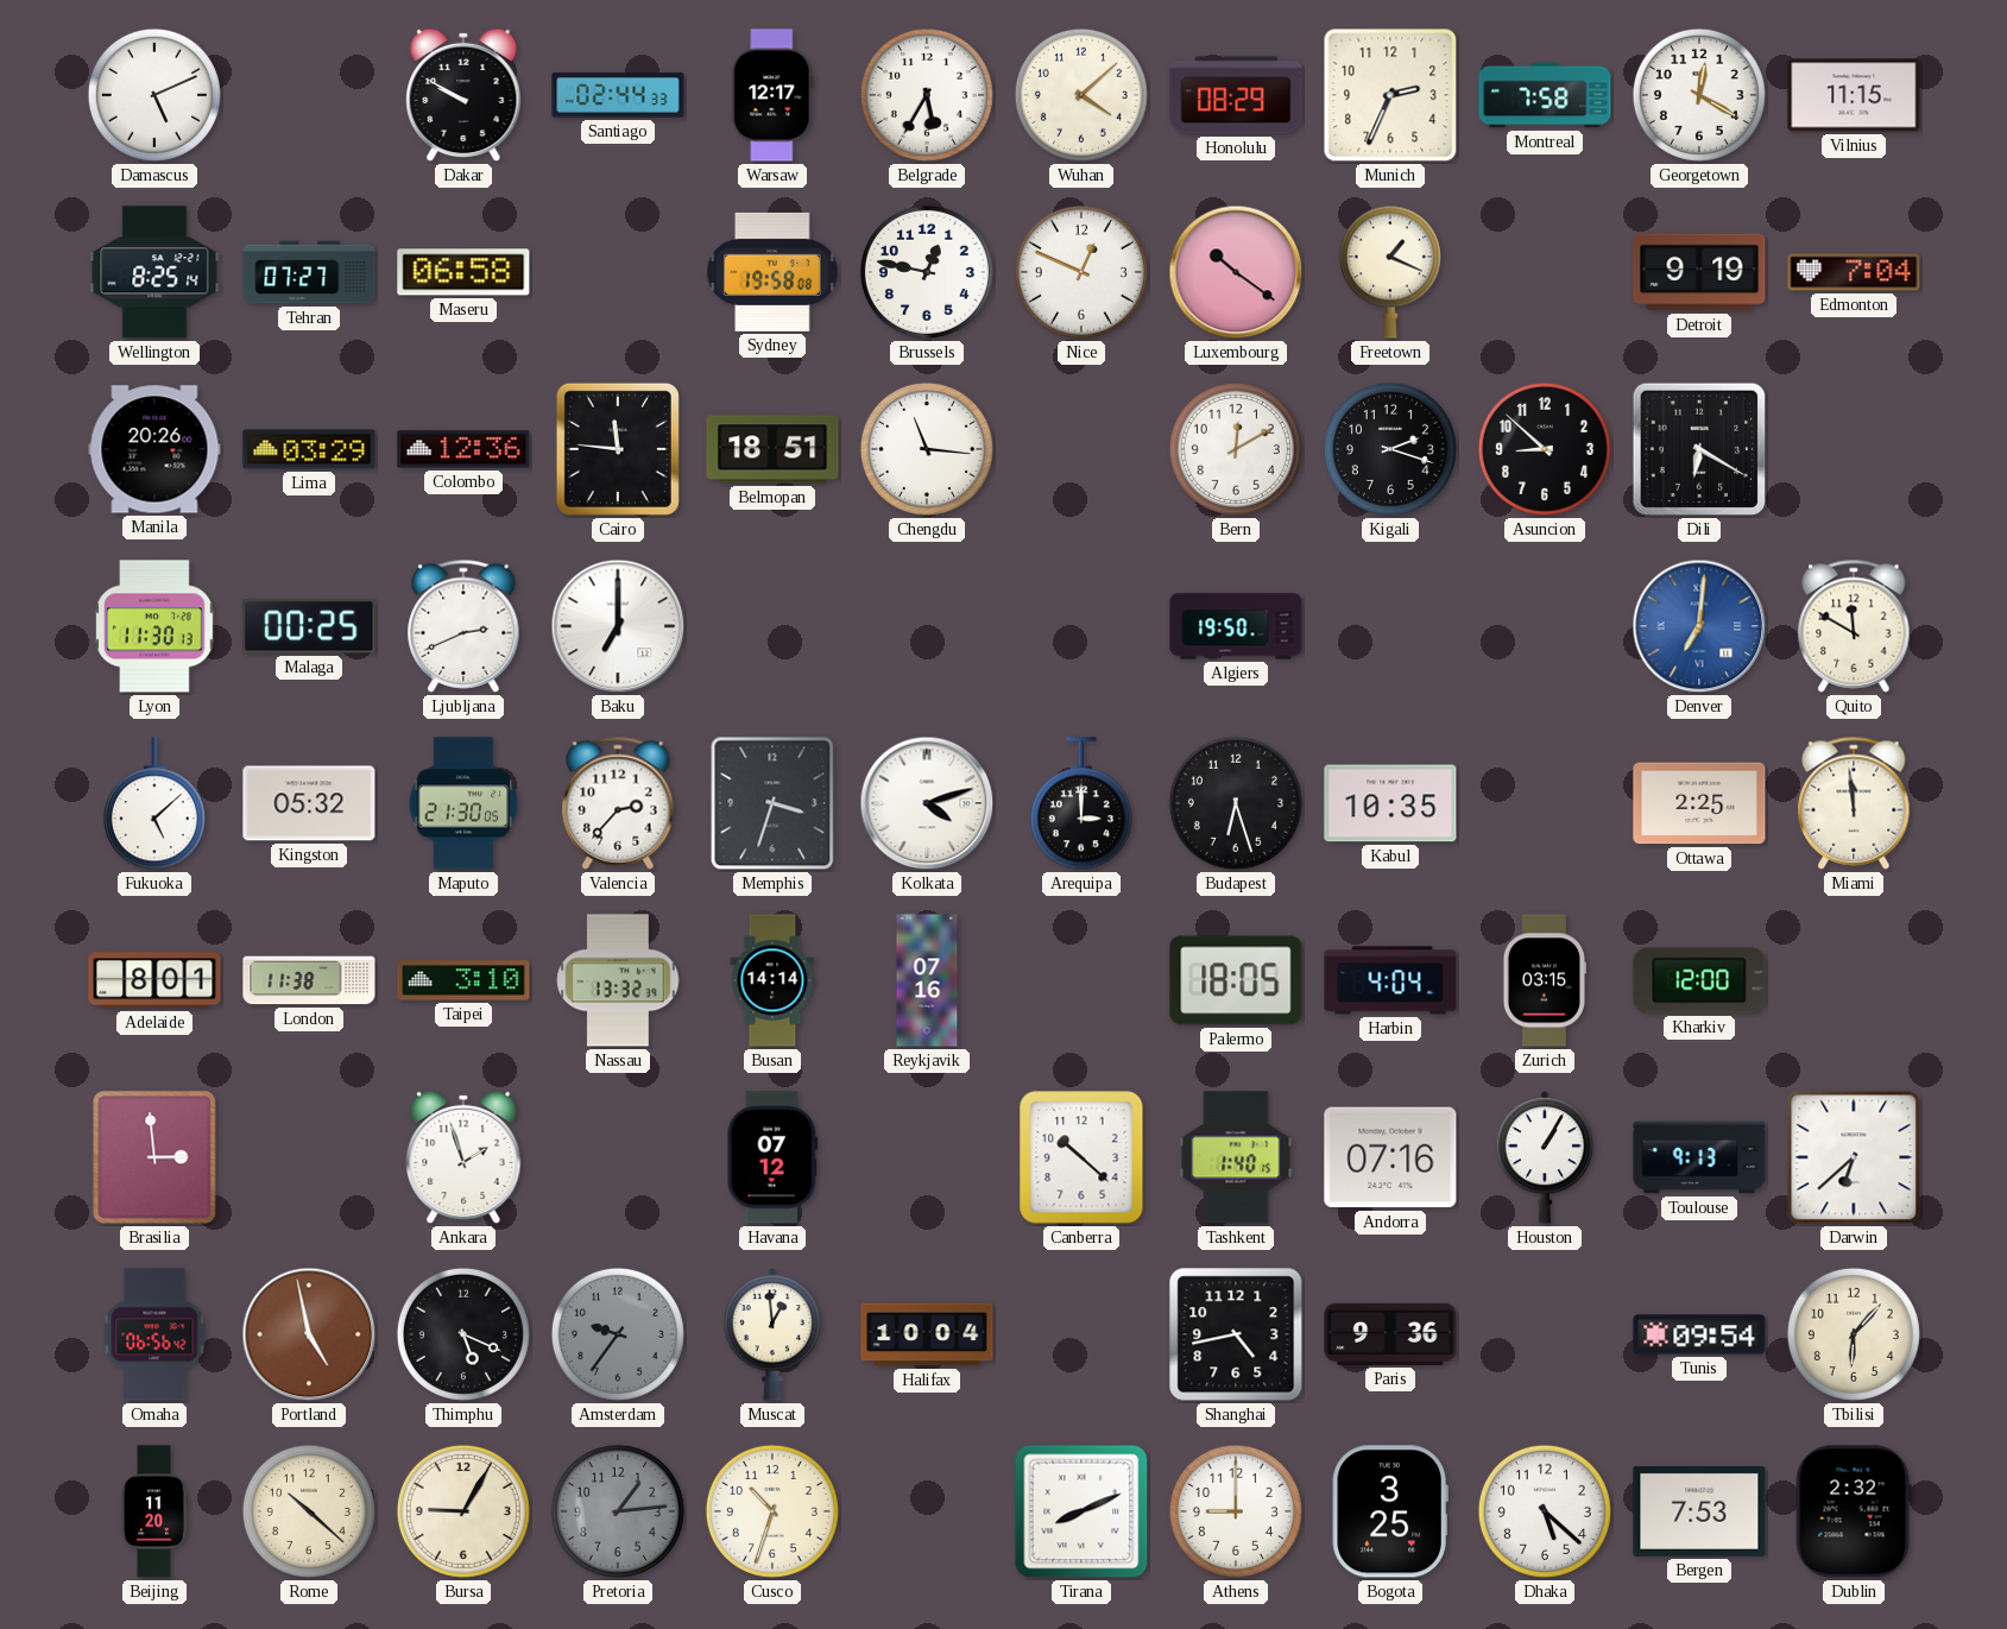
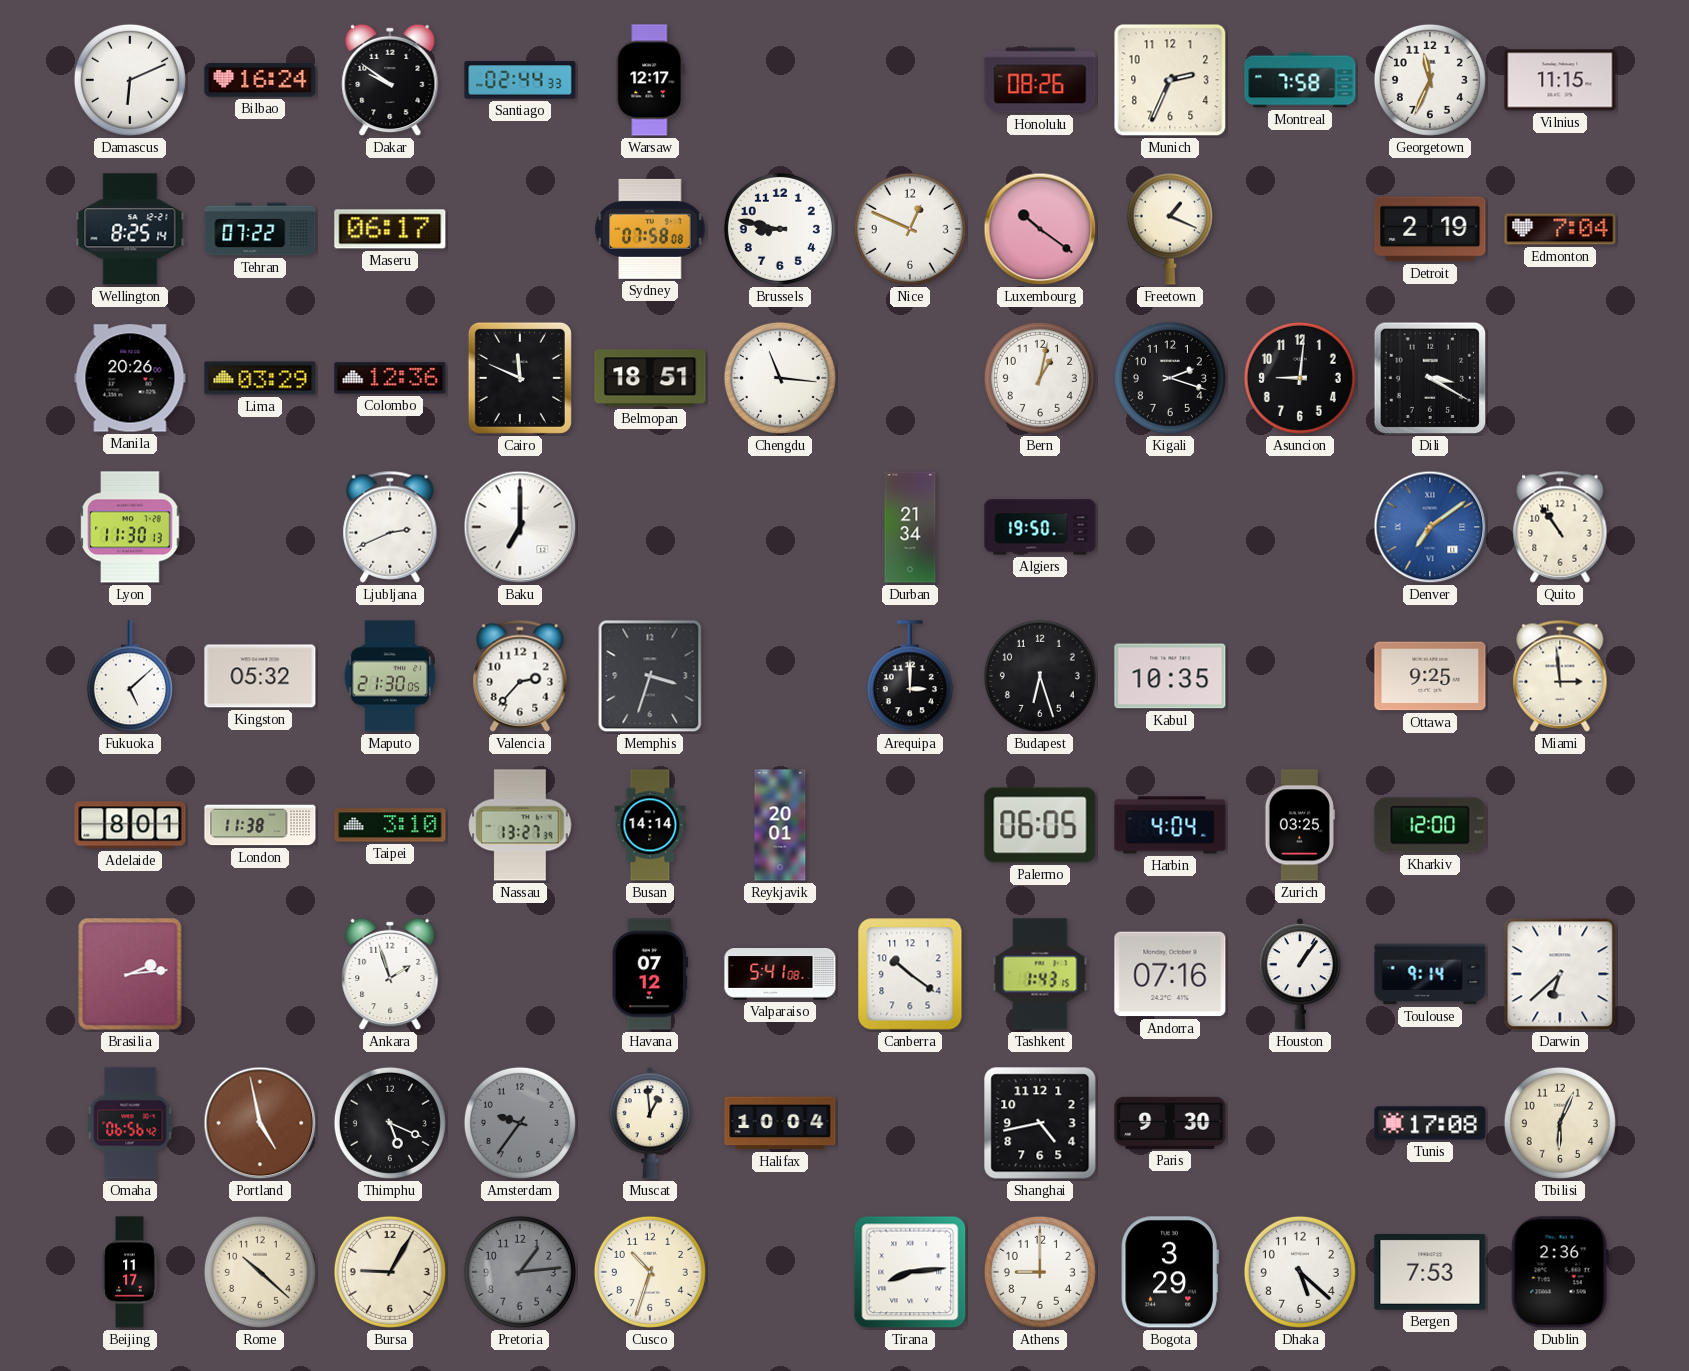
Damascus: 5:11 -> 6:11
Bilbao: none -> 16:24
Dakar: 9:50 -> 9:51
Belgrade: 5:35 -> none
Wuhan: 4:08 -> none
Honolulu: 08:29 -> 08:26
Georgetown: 12:20 -> 11:34
Tehran: 07:27 -> 07:22
Maseru: 06:58 -> 06:17
Sydney: 19:58 -> 07:58
Brussels: 12:47 -> 8:47
Detroit: 9:19 -> 2:19
Cairo: 11:46 -> 11:49
Bern: 12:10 -> 1:02
Asuncion: 8:52 -> 9:01
Dili: 6:20 -> 3:20
Malaga: 00:25 -> none
Durban: none -> 21:34
Denver: 7:01 -> 7:09
Quito: 11:50 -> 10:54
Kolkata: 4:12 -> none
Ottawa: 2:25 -> 9:25
Miami: 11:59 -> 2:59
Nassau: 13:32 -> 13:27
Reykjavik: 07:16 -> 20:01
Palermo: 18:05 -> 06:05
Zurich: 03:15 -> 03:25
Brasilia: 2:59 -> 2:14
Valparaiso: none -> 5:41
Canberra: 10:22 -> 10:21
Tashkent: 1:40 -> 1:43
Houston: 1:05 -> 1:06
Toulouse: 9:13 -> 9:14
Paris: 9:36 -> 9:30
Tunis: 09:54 -> 17:08
Tbilisi: 6:07 -> 6:04
Beijing: 11:20 -> 11:17
Tirana: 8:11 -> 8:14
Bogota: 3:25 -> 3:29
Dublin: 2:32 -> 2:36
